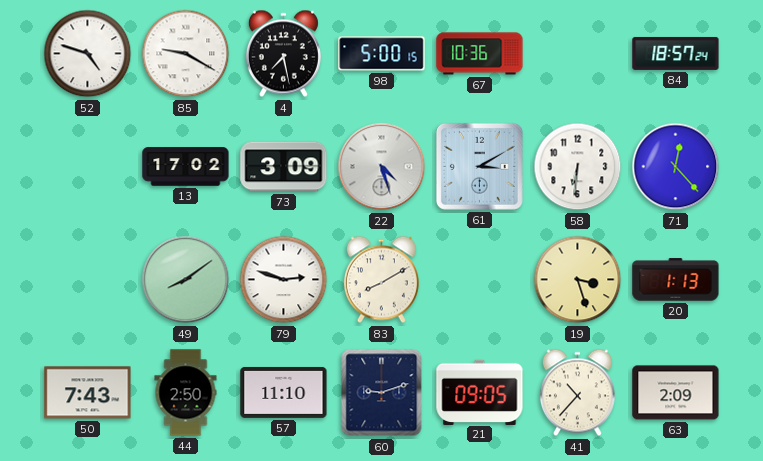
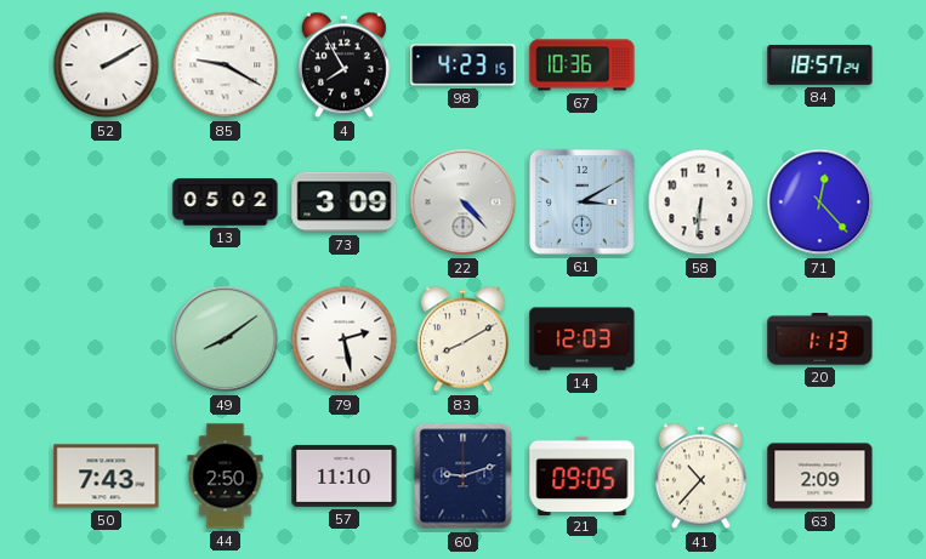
52: 4:48 -> 2:10
4: 7:28 -> 7:55
98: 5:00 -> 4:23
13: 17:02 -> 05:02
22: 4:27 -> 4:23
79: 2:48 -> 2:28
14: none -> 12:03
19: 3:27 -> none
